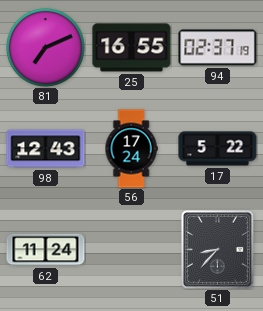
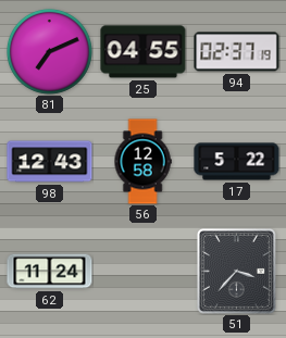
25: 16:55 -> 04:55
56: 17:24 -> 12:58
51: 8:37 -> 3:37
